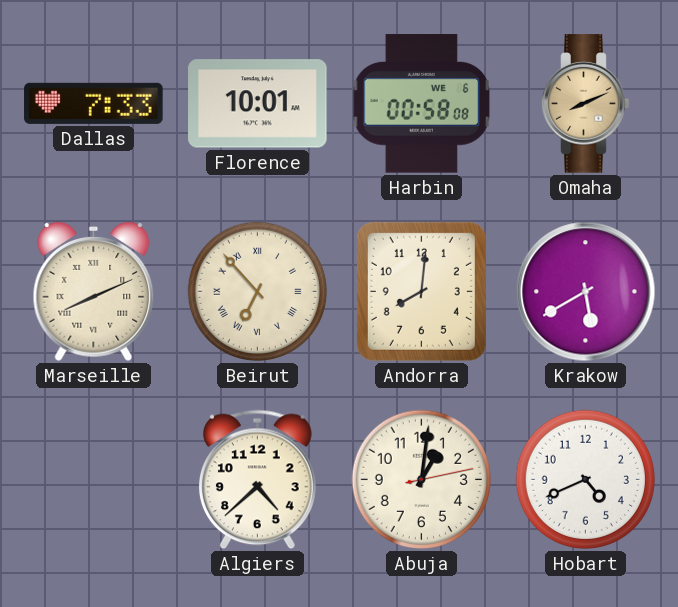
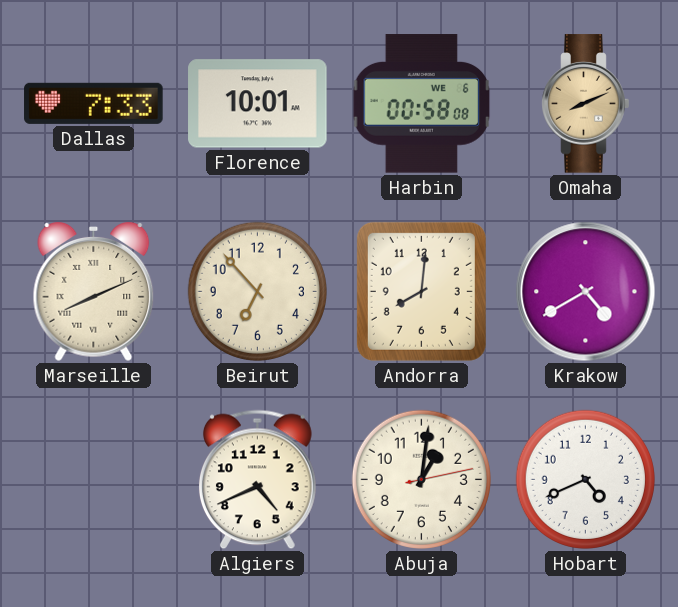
Beirut numerals: Roman -> Arabic
Krakow: 5:40 -> 4:40
Algiers: 4:38 -> 4:41
